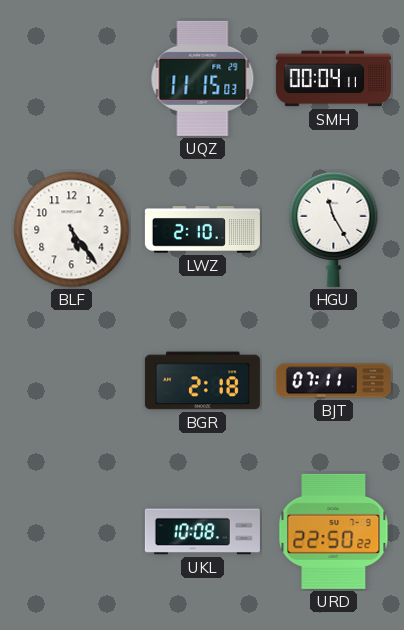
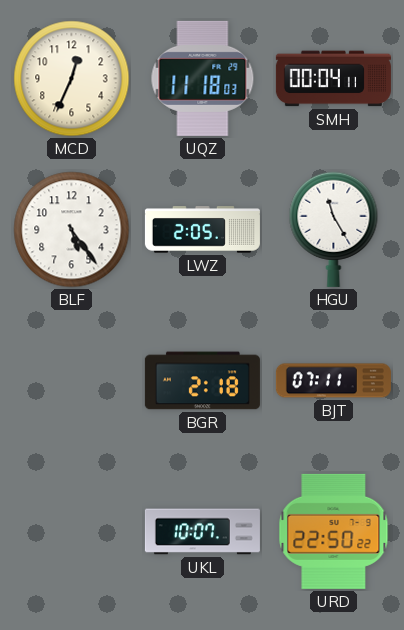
MCD: none -> 12:34
UQZ: 11:15 -> 11:18
LWZ: 2:10 -> 2:05
UKL: 10:08 -> 10:07
